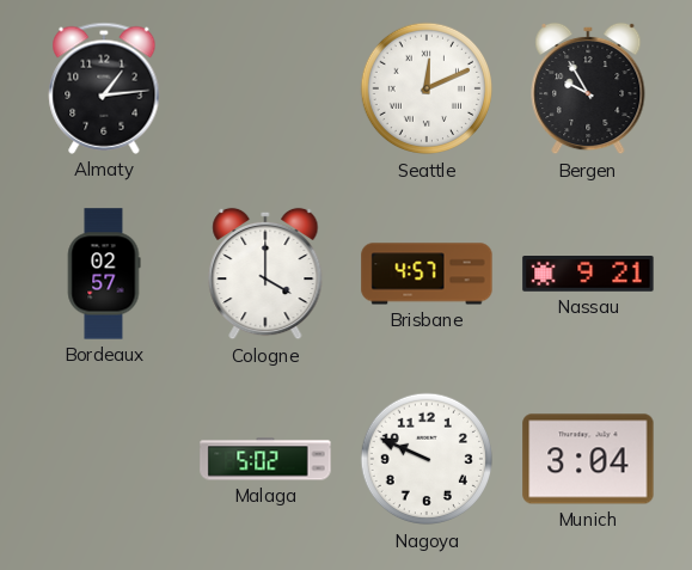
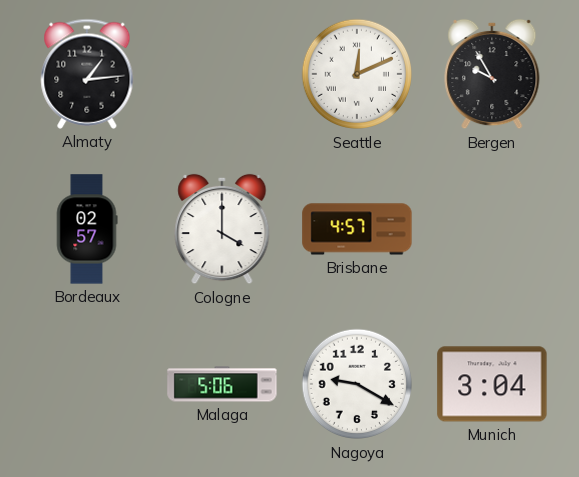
Nassau: 9:21 -> none
Malaga: 5:02 -> 5:06
Nagoya: 9:49 -> 9:20
